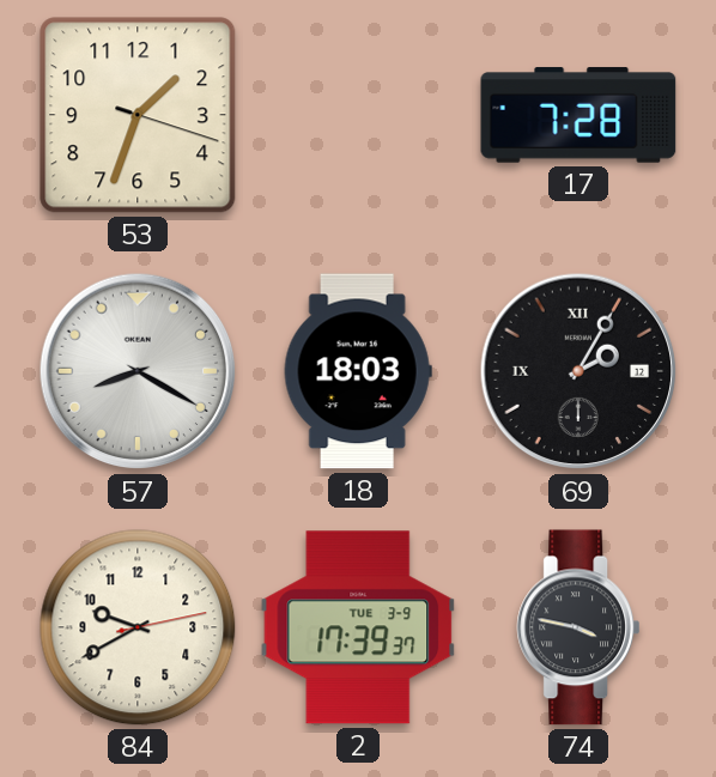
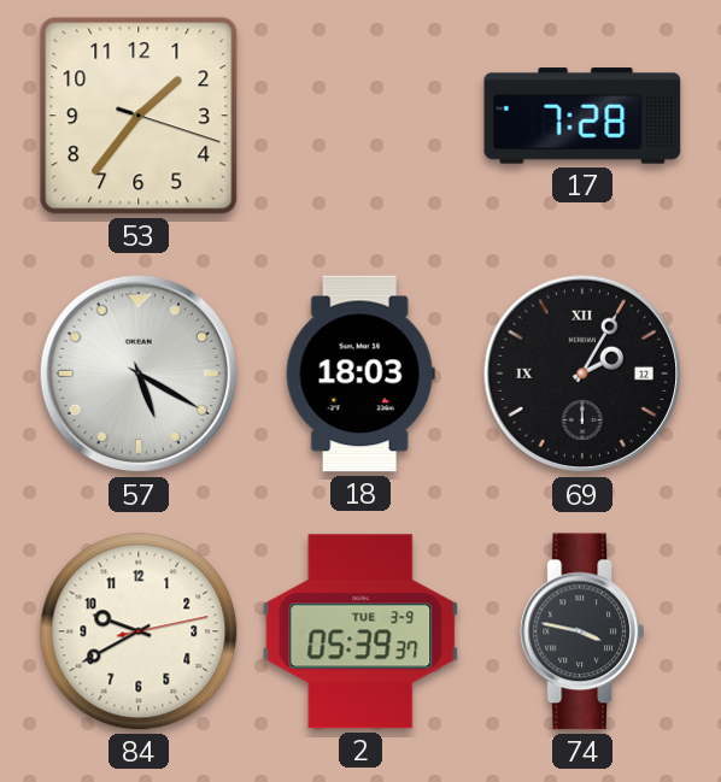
53: 1:33 -> 1:36
57: 8:20 -> 5:20
2: 17:39 -> 05:39
